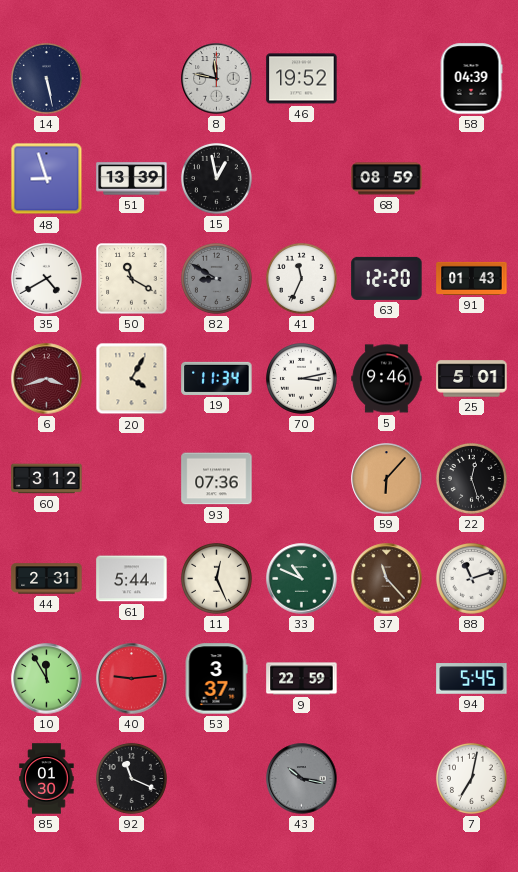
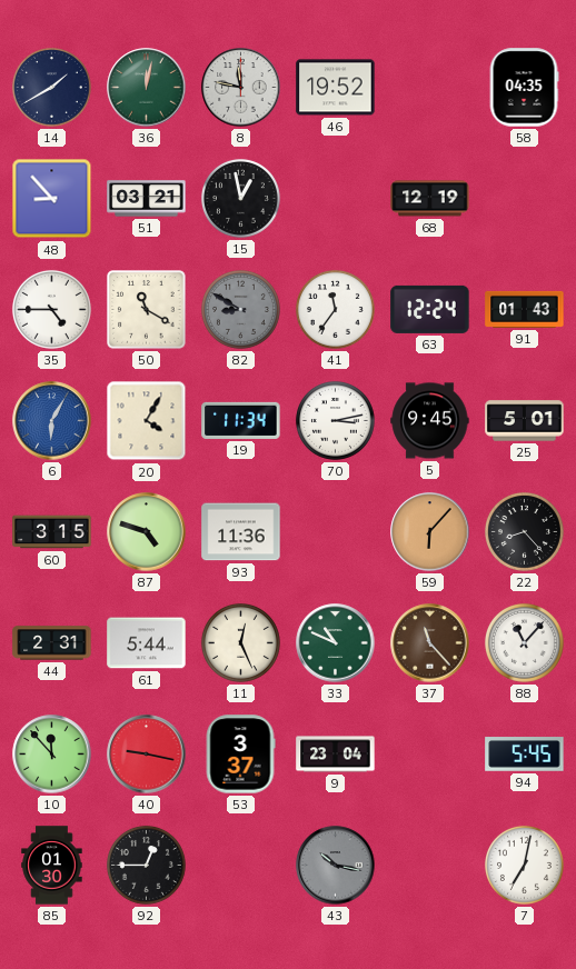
14: 5:28 -> 1:40
36: none -> 12:02
58: 04:39 -> 04:35
48: 8:57 -> 8:53
51: 13:39 -> 03:21
68: 08:59 -> 12:19
35: 4:40 -> 4:45
41: 11:34 -> 11:36
63: 12:20 -> 12:24
6: 3:42 -> 6:05
6 dial: burgundy -> blue
5: 9:46 -> 9:45
60: 3:12 -> 3:15
87: none -> 4:48
93: 07:36 -> 11:36
22: 12:27 -> 8:23
88: 11:12 -> 11:07
10: 11:55 -> 11:53
40: 9:14 -> 9:17
9: 22:59 -> 23:04
92: 11:19 -> 12:45
